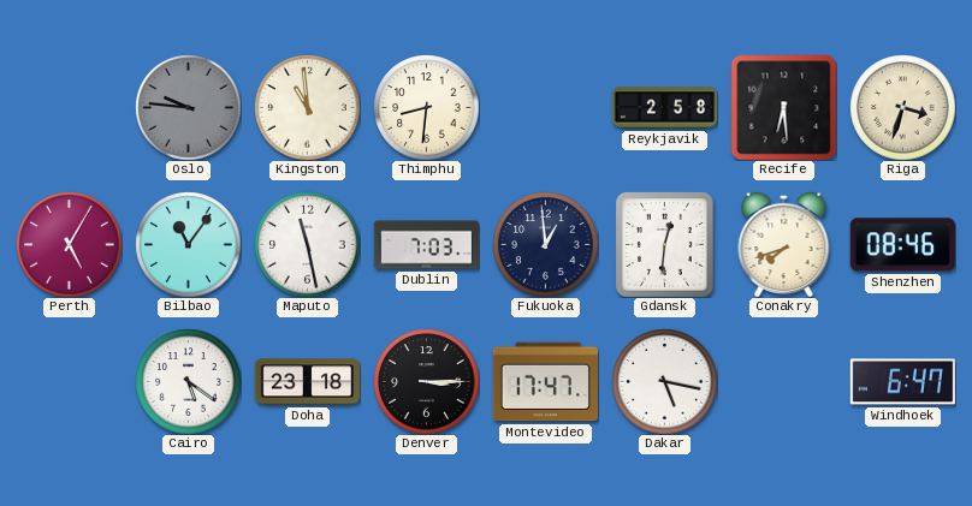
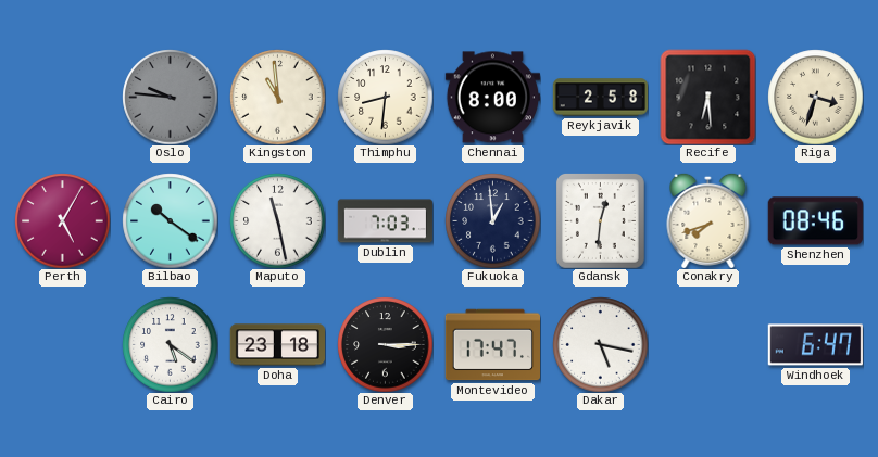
Chennai: none -> 8:00
Bilbao: 11:06 -> 10:21
